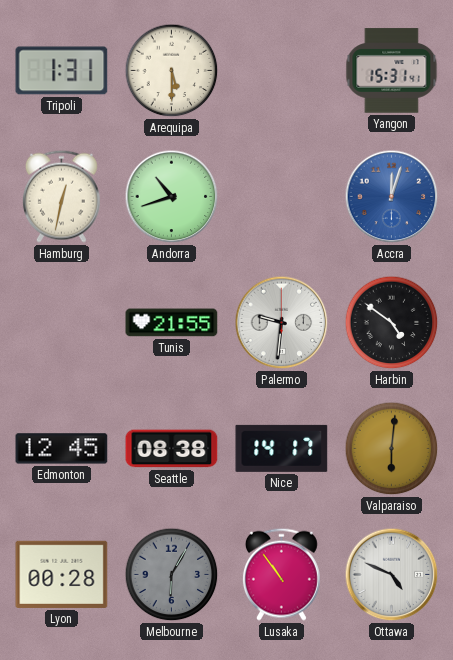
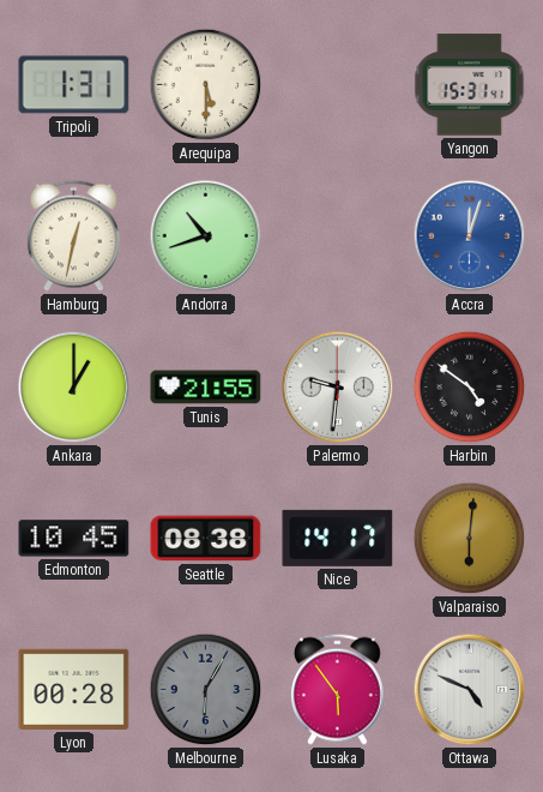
Ankara: none -> 1:00
Edmonton: 12:45 -> 10:45
Lusaka: 10:54 -> 5:54
